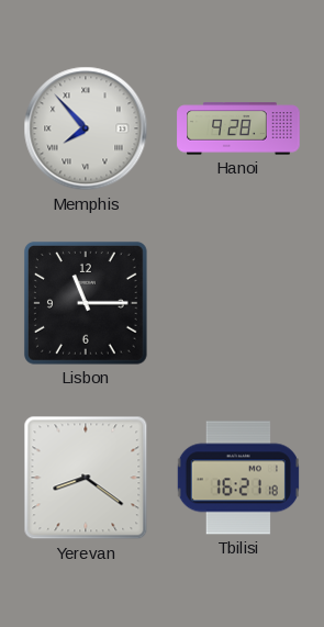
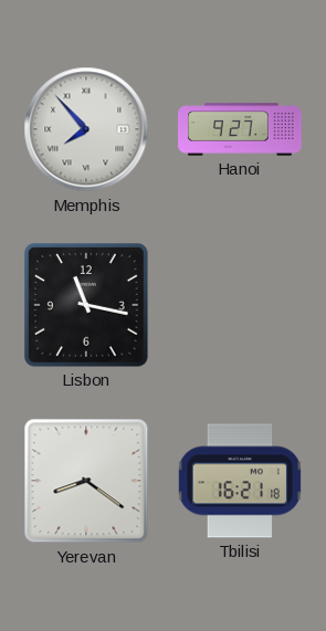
Hanoi: 9:28 -> 9:27
Lisbon: 11:15 -> 11:17
